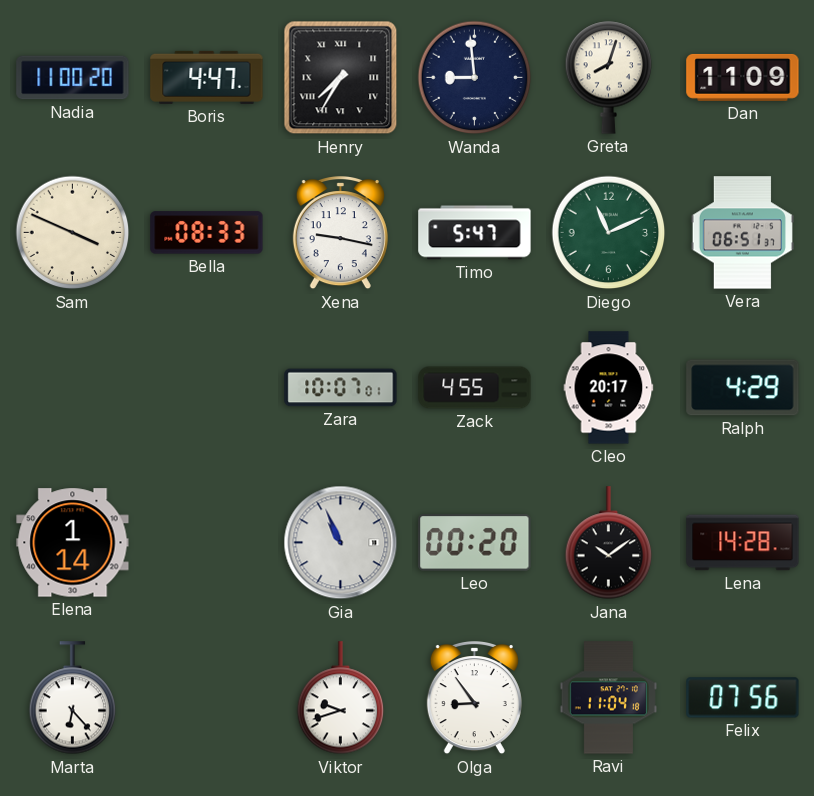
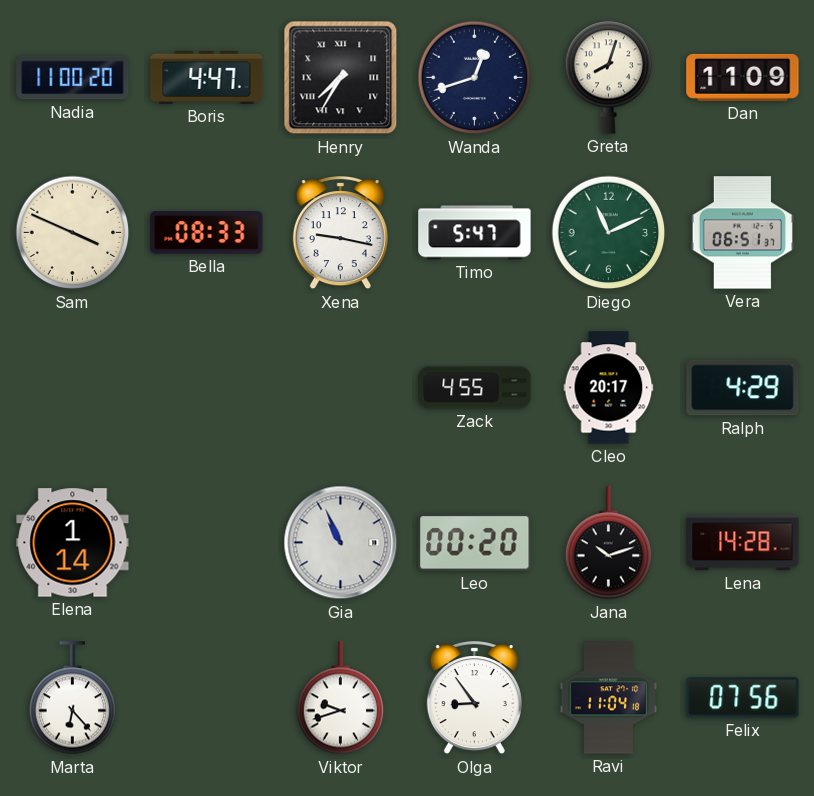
Wanda: 8:59 -> 12:42
Zara: 10:07 -> none
Jana: 10:09 -> 10:12
